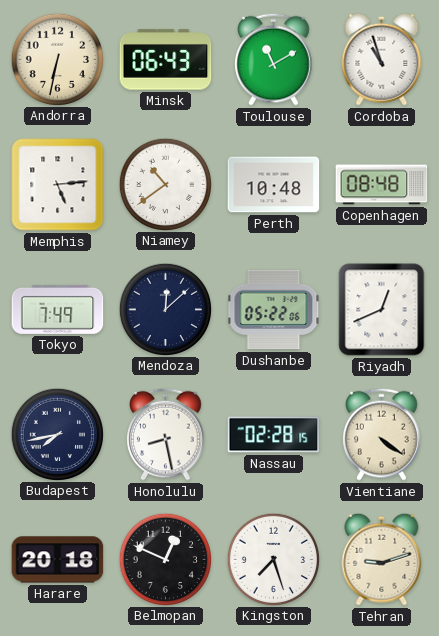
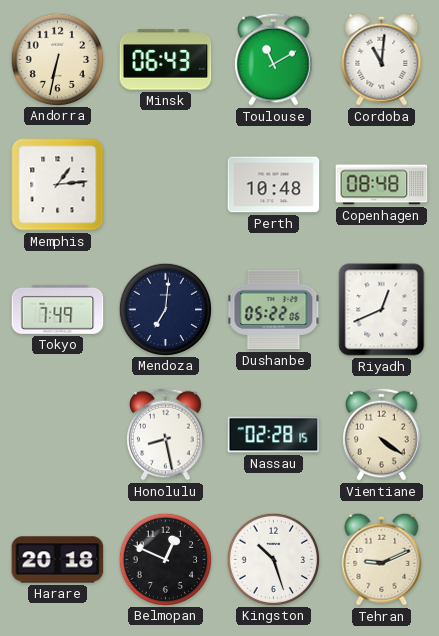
Cordoba: 10:57 -> 11:01
Memphis: 5:14 -> 1:14
Niamey: 10:39 -> none
Mendoza: 12:08 -> 7:01
Budapest: 7:43 -> none
Kingston: 7:27 -> 10:27
Tehran: 9:12 -> 9:11
